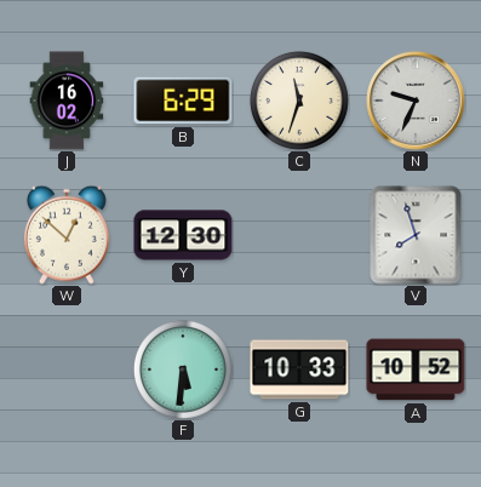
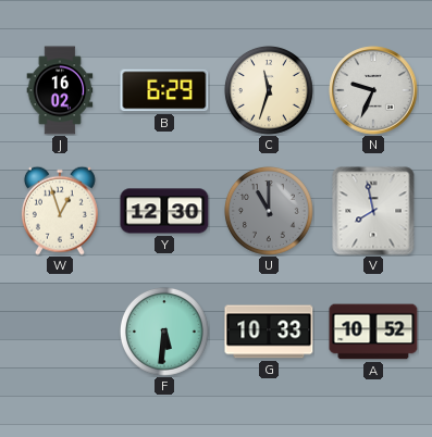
W: 12:52 -> 12:57
U: none -> 11:00
V: 7:57 -> 7:58
